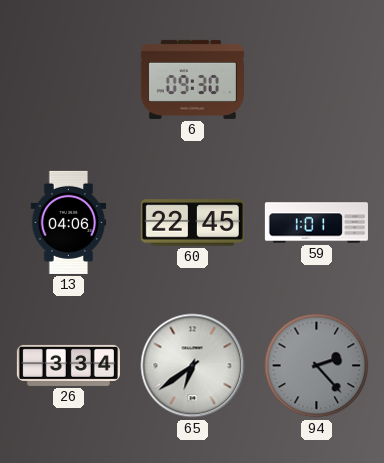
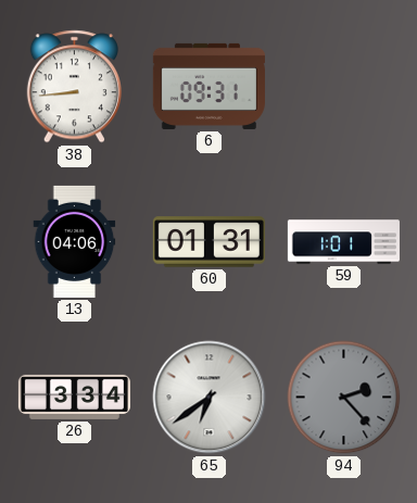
38: none -> 8:44
6: 09:30 -> 09:31
60: 22:45 -> 01:31
